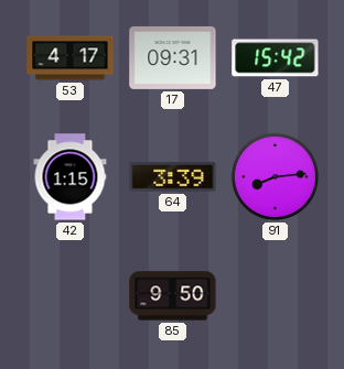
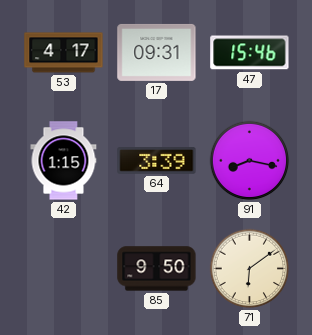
47: 15:42 -> 15:46
91: 8:14 -> 8:17
71: none -> 6:09
